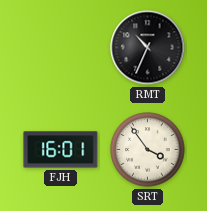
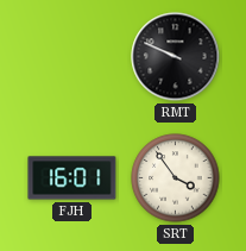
RMT: 10:34 -> 9:49
